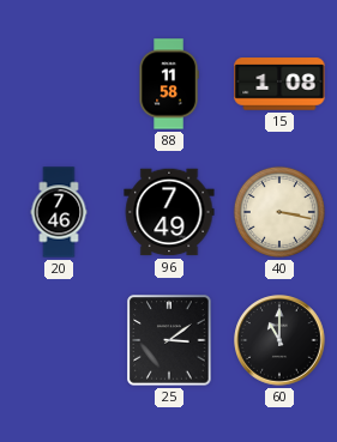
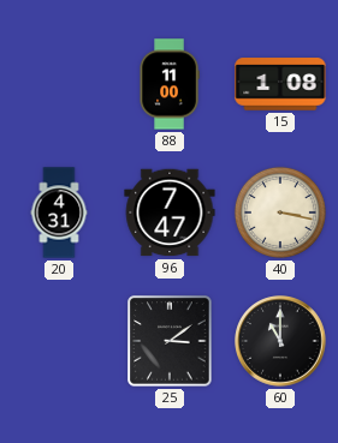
88: 11:58 -> 11:00
20: 7:46 -> 4:31
96: 7:49 -> 7:47
